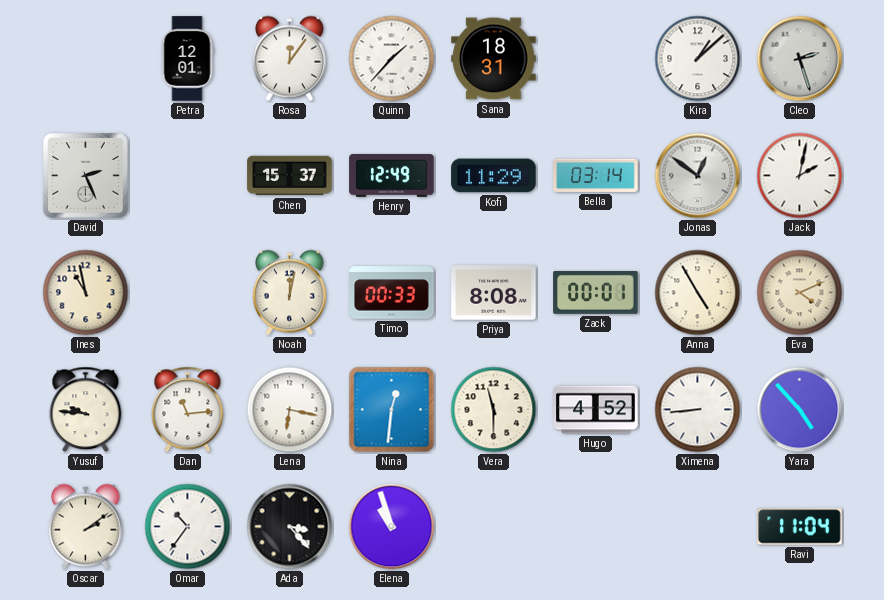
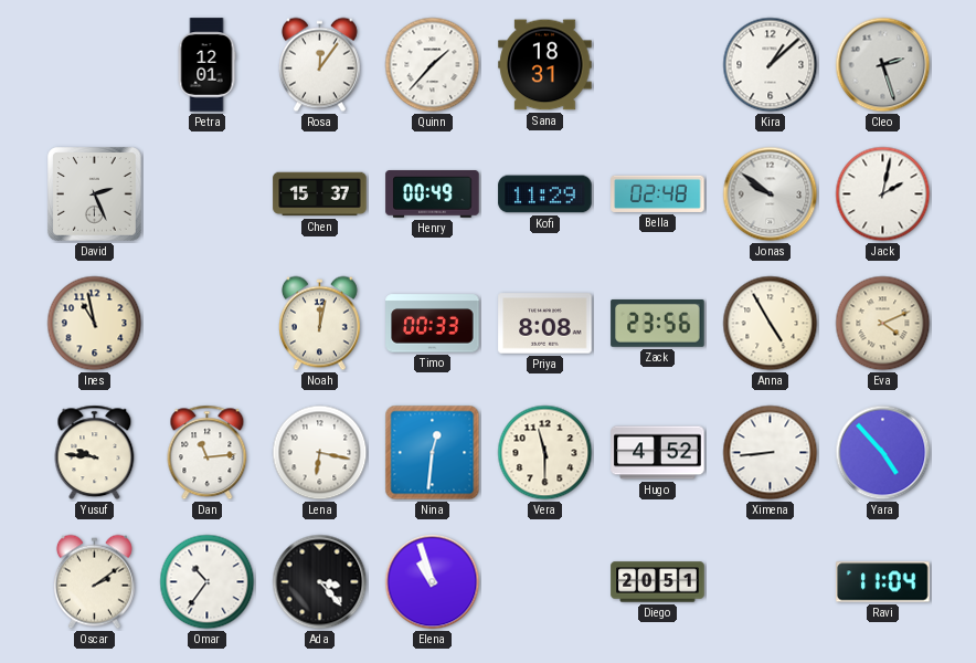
Henry: 12:49 -> 00:49
Bella: 03:14 -> 02:48
Jonas: 12:51 -> 9:51
Zack: 00:01 -> 23:56
Diego: none -> 20:51
